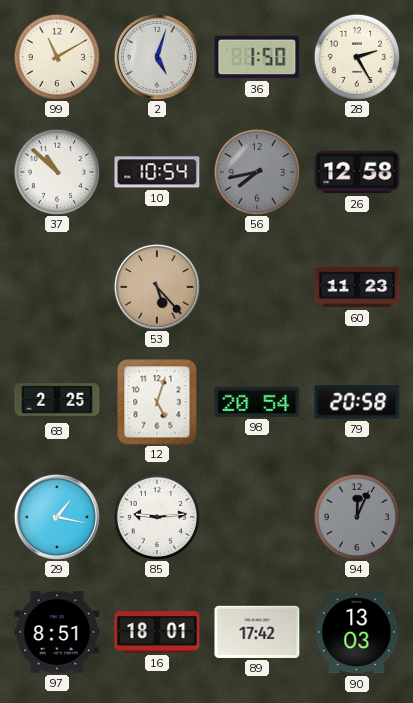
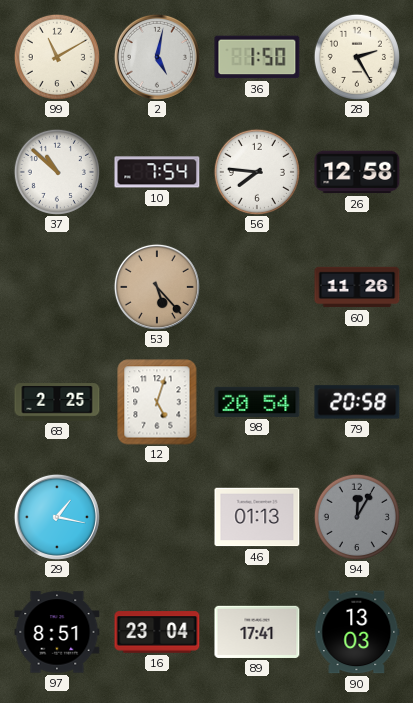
2: 5:03 -> 5:02
10: 10:54 -> 7:54
56: 7:43 -> 7:46
56 dial: grey -> white
60: 11:23 -> 11:26
85: 9:14 -> none
46: none -> 01:13
94: 12:04 -> 12:05
16: 18:01 -> 23:04
89: 17:42 -> 17:41
